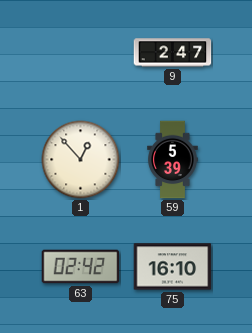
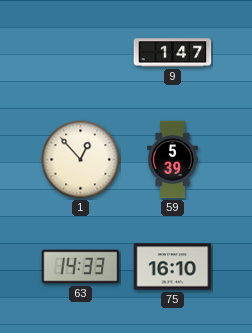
9: 2:47 -> 1:47
63: 02:42 -> 14:33
